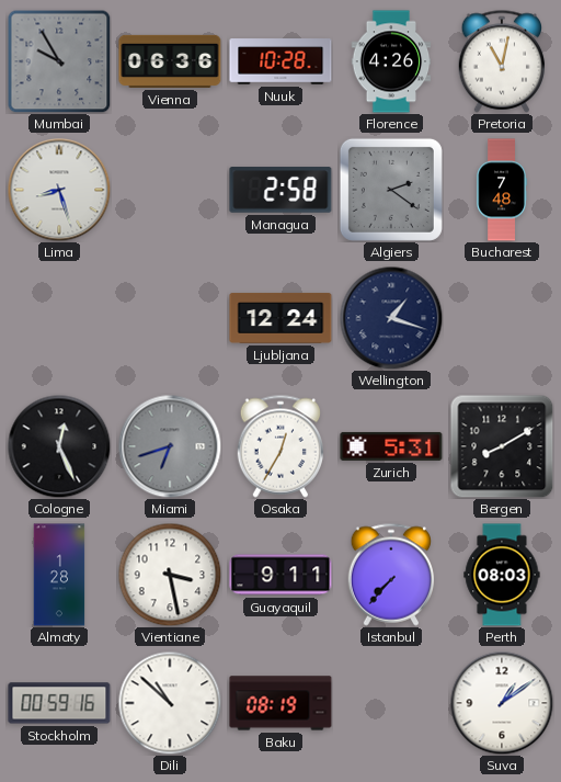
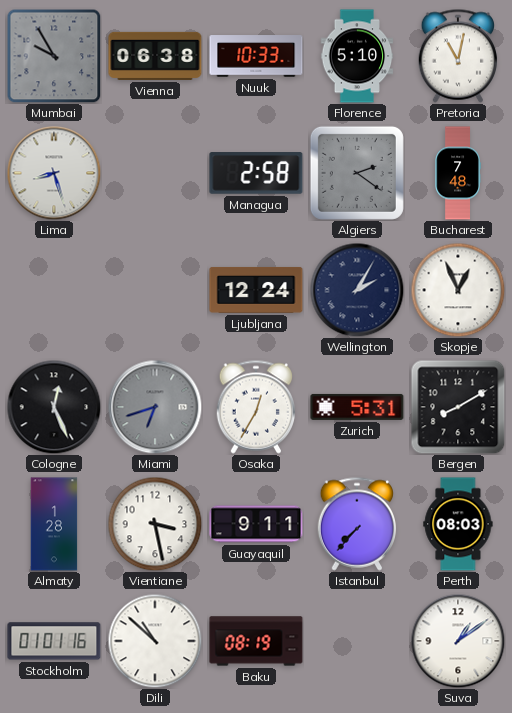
Vienna: 06:36 -> 06:38
Nuuk: 10:28 -> 10:33
Florence: 4:26 -> 5:10
Wellington: 1:18 -> 2:05
Skopje: none -> 12:56
Stockholm: 00:59 -> 01:01
